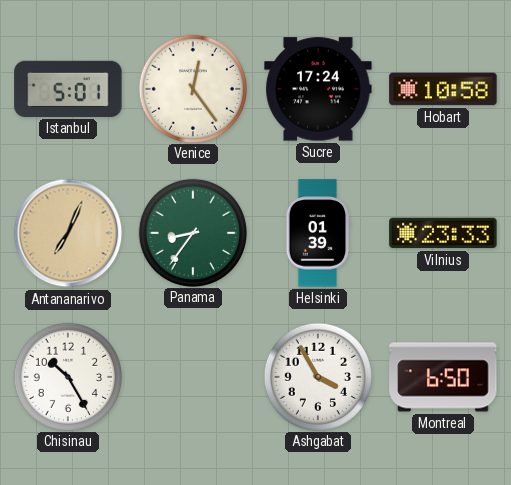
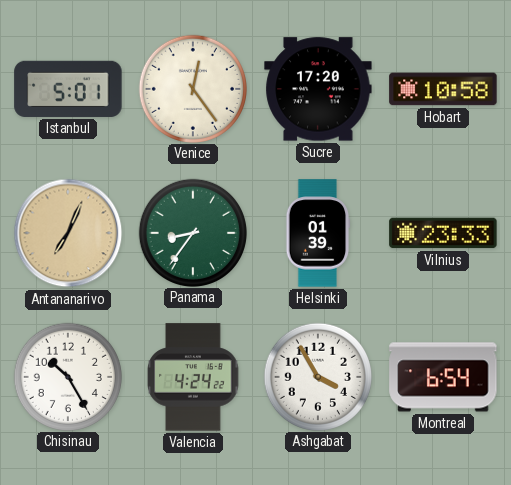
Sucre: 17:24 -> 17:20
Valencia: none -> 4:24
Montreal: 6:50 -> 6:54
